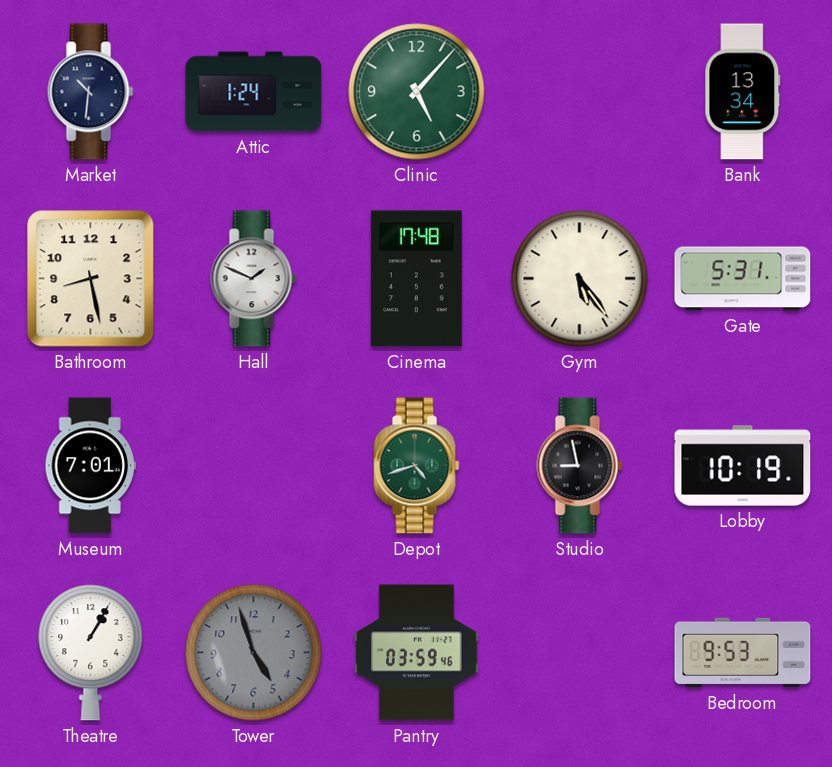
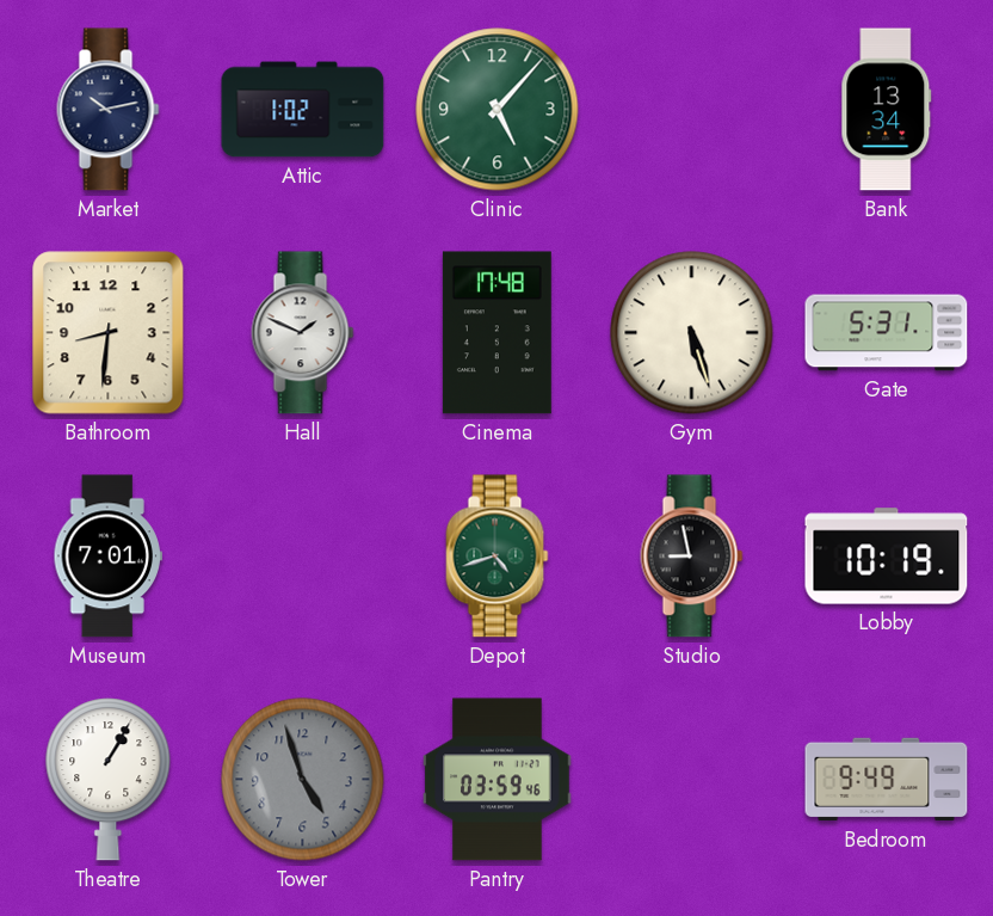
Market: 10:31 -> 10:13
Attic: 1:24 -> 1:02
Bathroom: 8:28 -> 8:31
Gym: 5:24 -> 5:27
Bedroom: 9:53 -> 9:49
